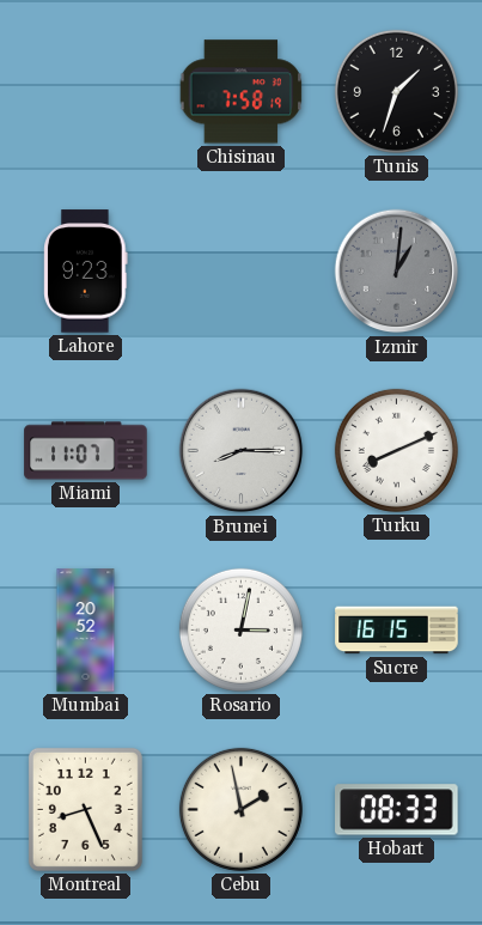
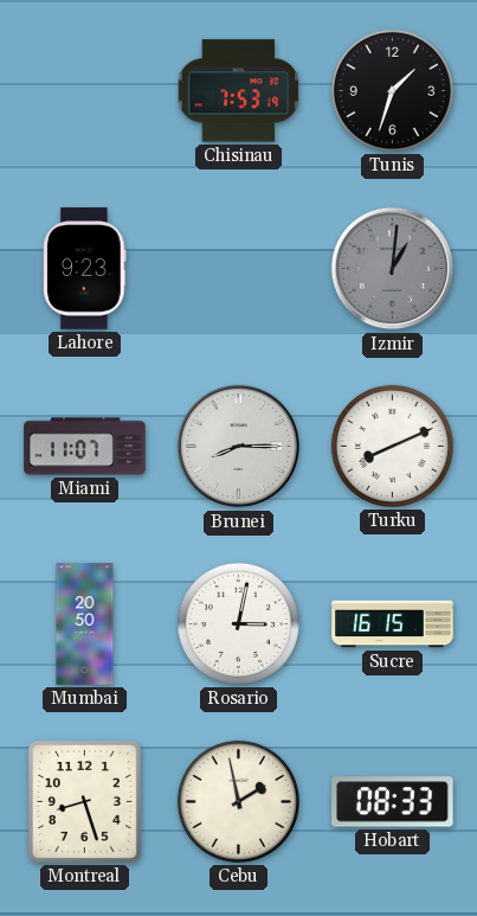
Chisinau: 7:58 -> 7:53
Mumbai: 20:52 -> 20:50
Montreal: 8:26 -> 8:27
